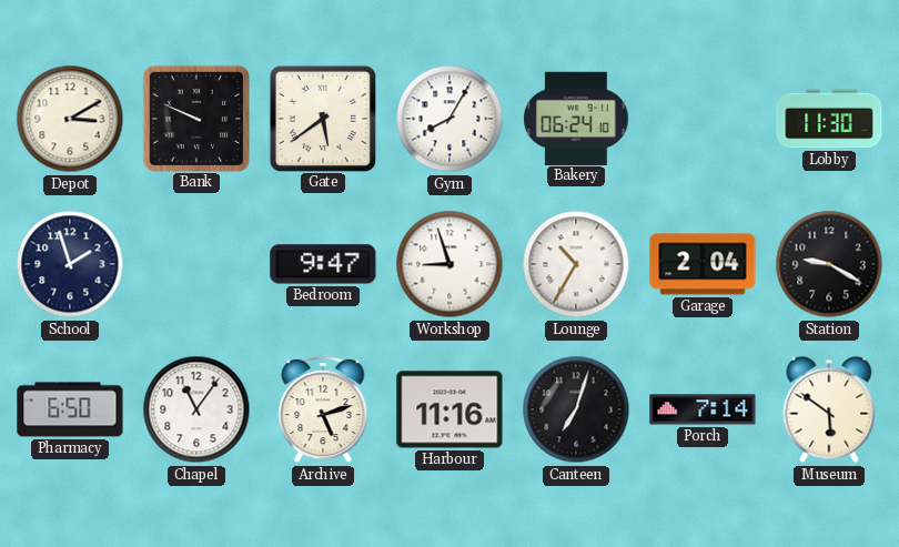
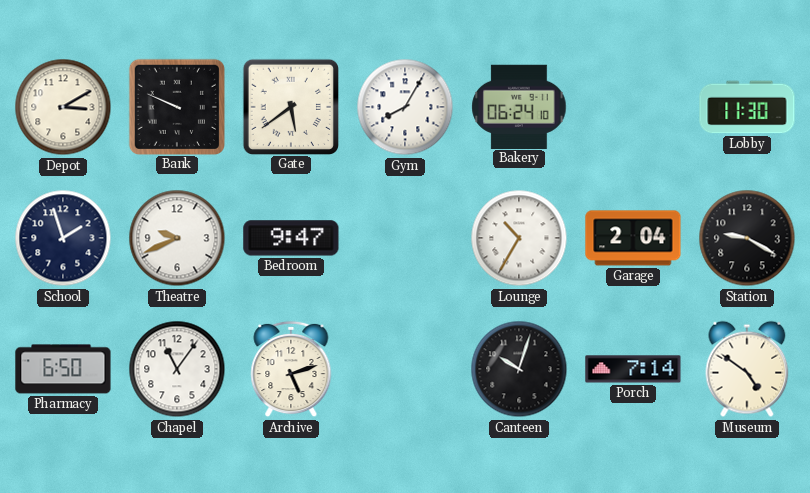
Theatre: none -> 9:41
Workshop: 8:57 -> none
Harbour: 11:16 -> none
Canteen: 7:03 -> 10:03
Museum: 5:51 -> 4:51
